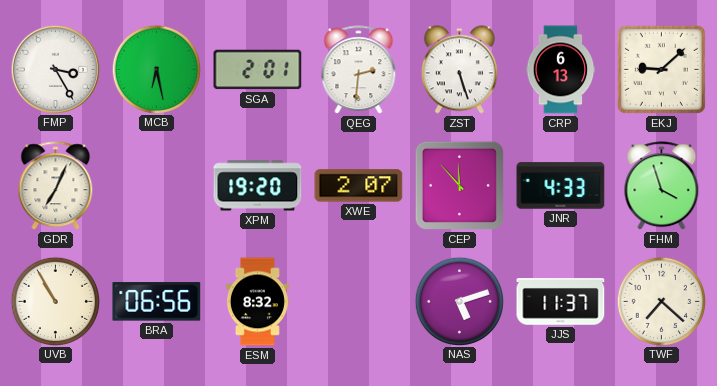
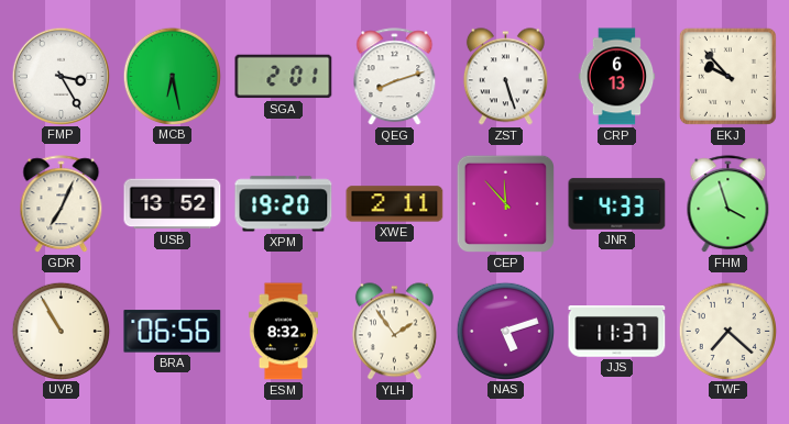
QEG: 2:31 -> 8:12
EKJ: 9:08 -> 9:53
USB: none -> 13:52
XWE: 2:07 -> 2:11
YLH: none -> 1:54
